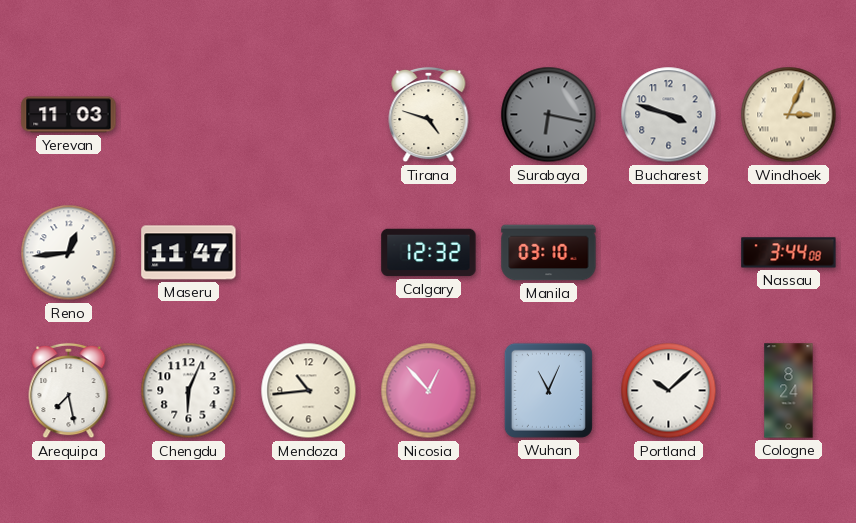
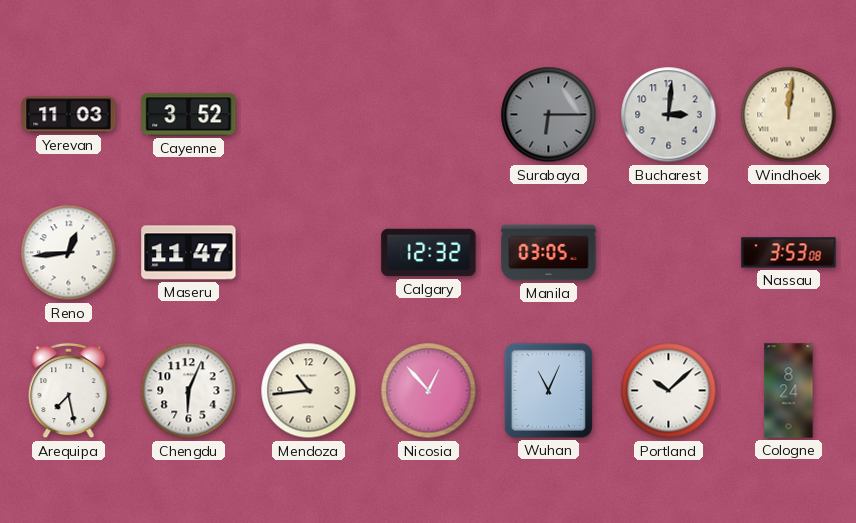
Cayenne: none -> 3:52
Tirana: 4:48 -> none
Surabaya: 6:17 -> 6:15
Bucharest: 3:48 -> 3:01
Windhoek: 3:04 -> 12:01
Manila: 03:10 -> 03:05
Nassau: 3:44 -> 3:53
